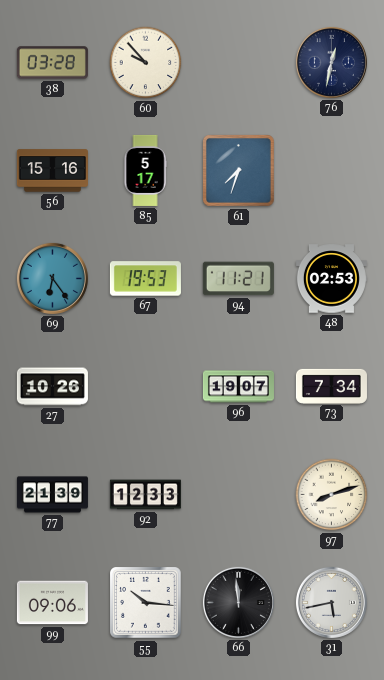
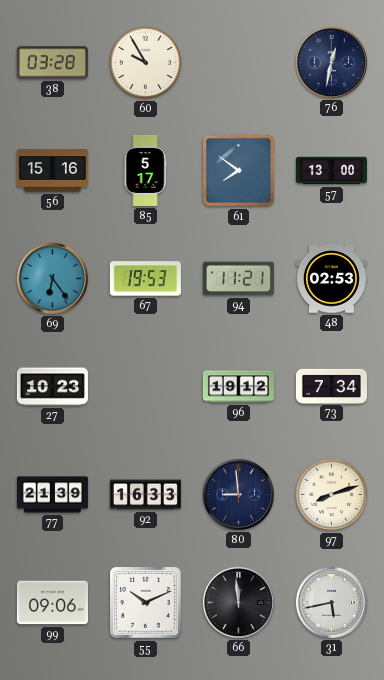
60: 9:53 -> 9:55
61: 7:33 -> 7:51
57: none -> 13:00
27: 10:26 -> 10:23
96: 19:07 -> 19:12
92: 12:33 -> 16:33
80: none -> 8:59
55: 10:16 -> 10:11
